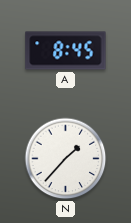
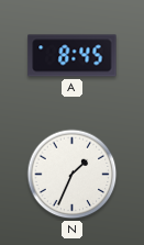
N: 1:37 -> 1:34
